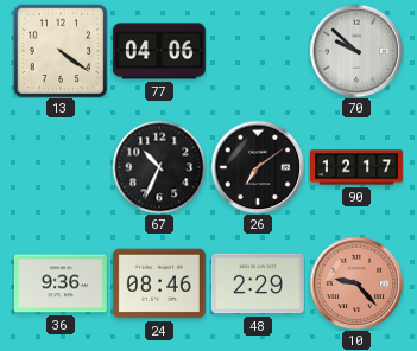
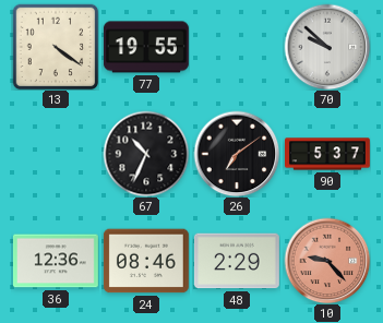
77: 04:06 -> 19:55
90: 12:17 -> 5:37
36: 9:36 -> 12:36
